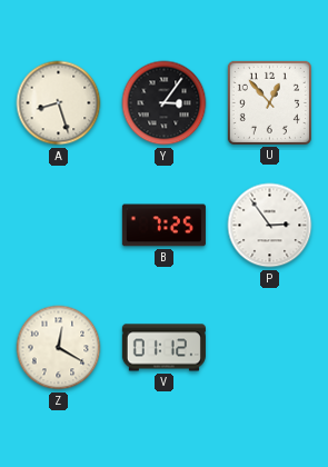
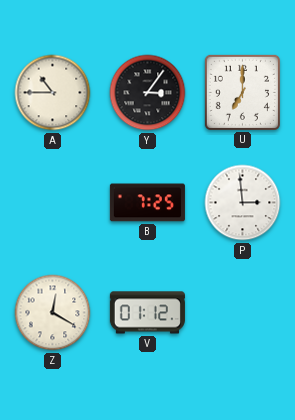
A: 8:27 -> 10:45
U: 12:53 -> 7:00
P: 2:54 -> 2:59
